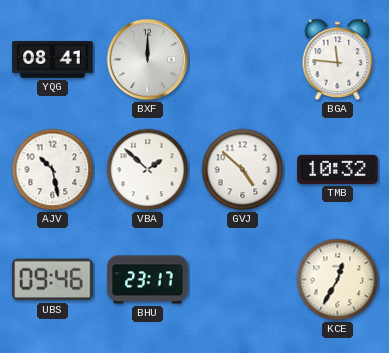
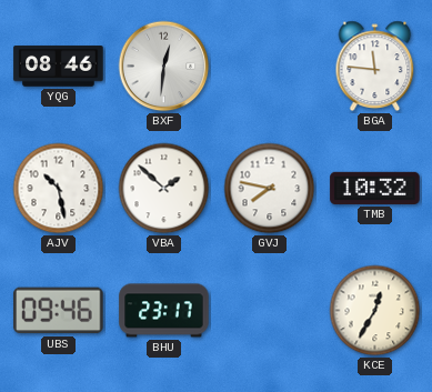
YQG: 08:41 -> 08:46
BXF: 12:00 -> 12:31
GVJ: 4:52 -> 7:47
